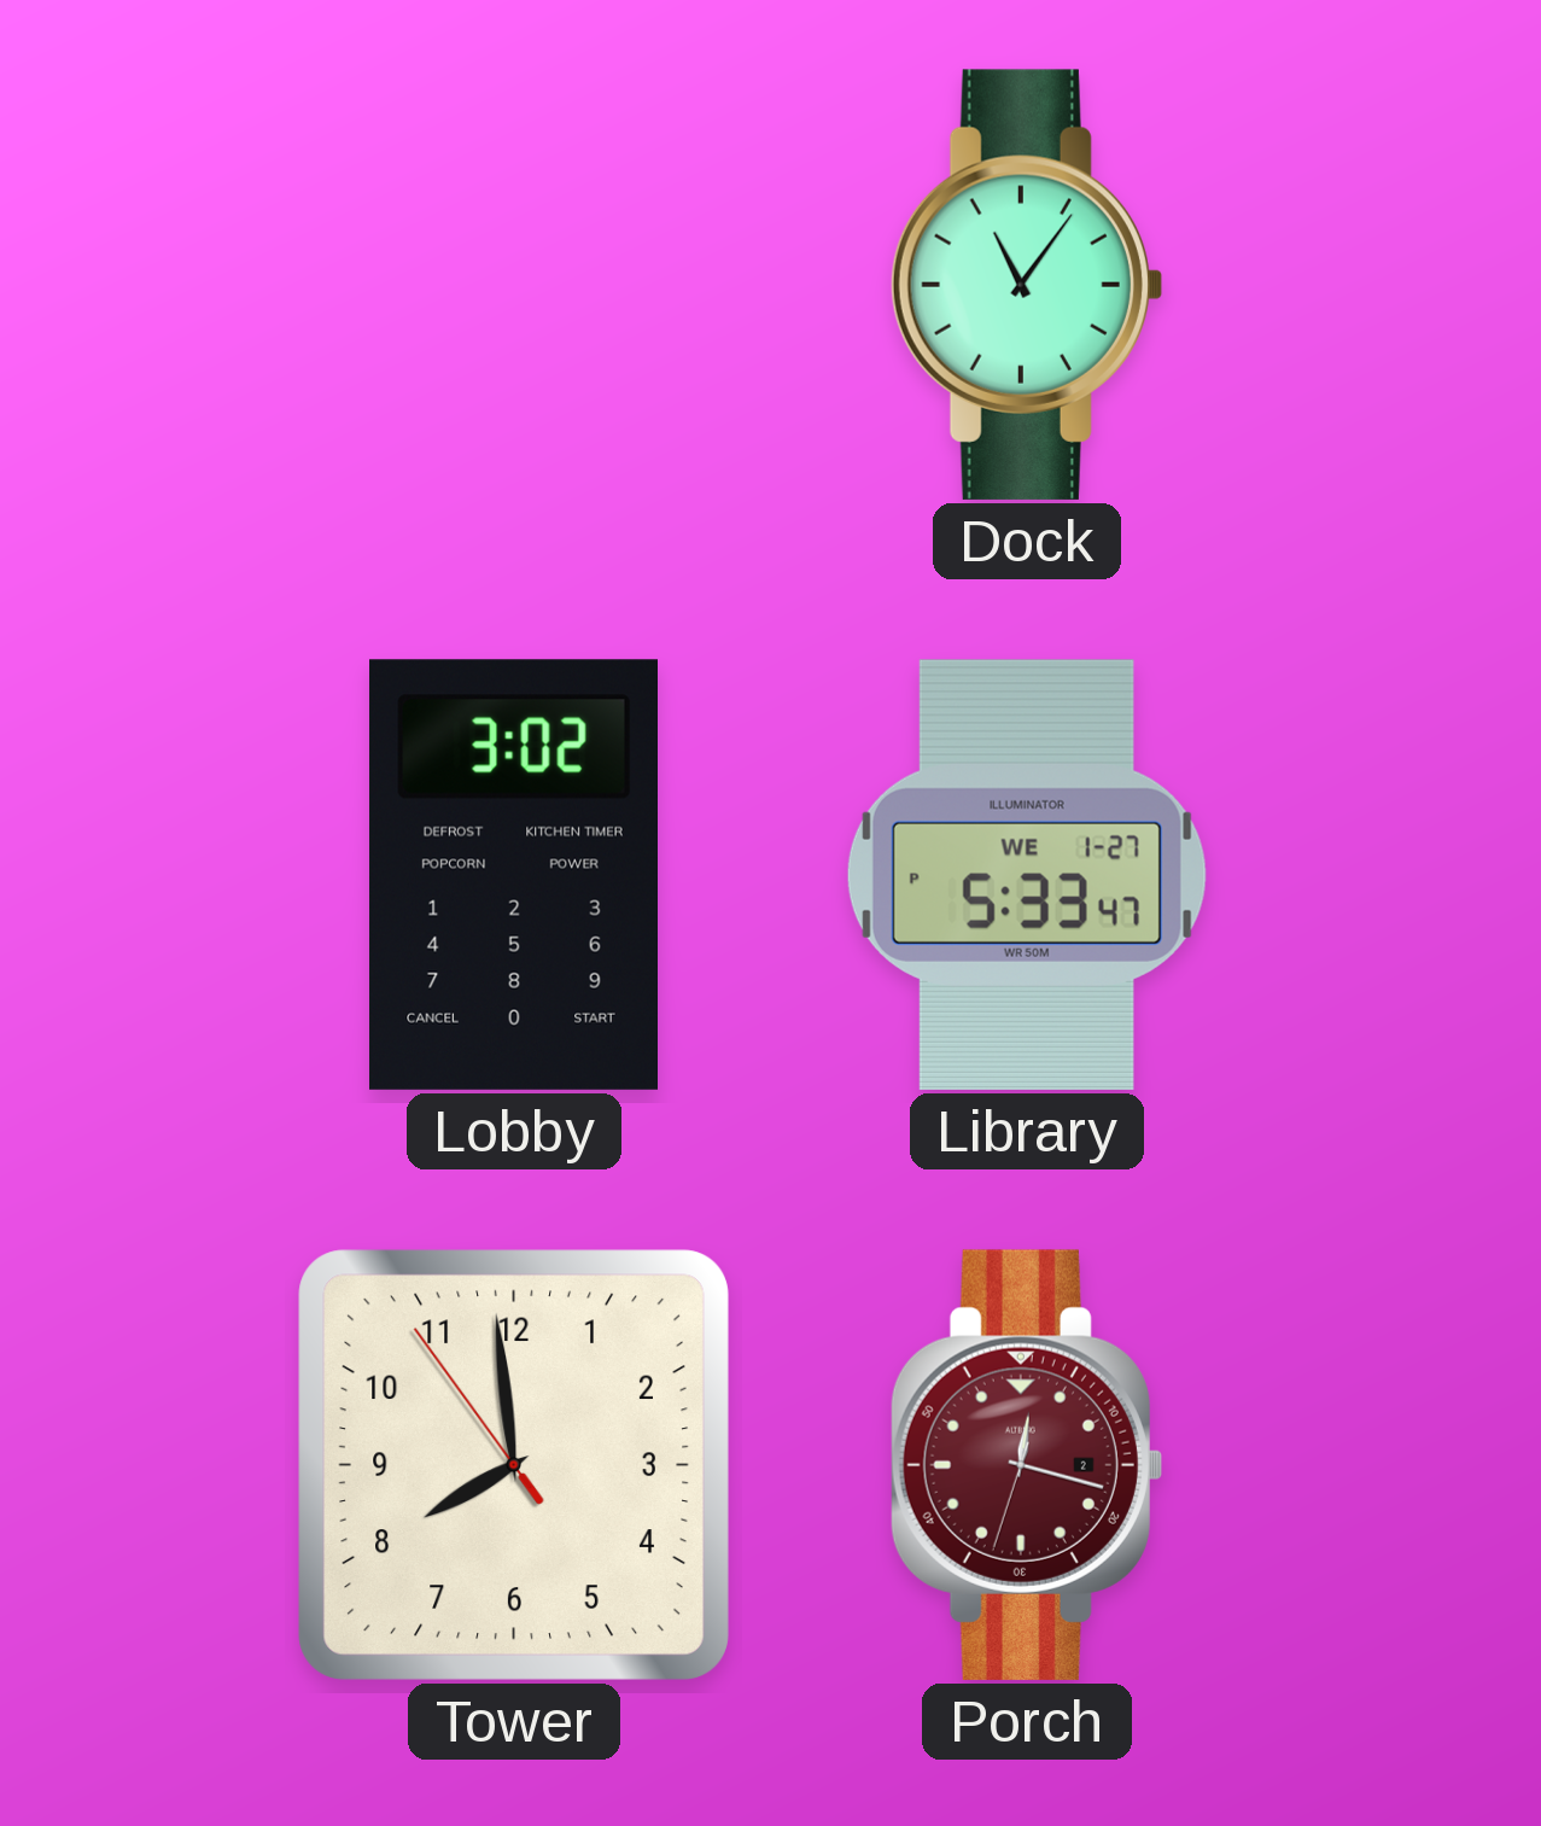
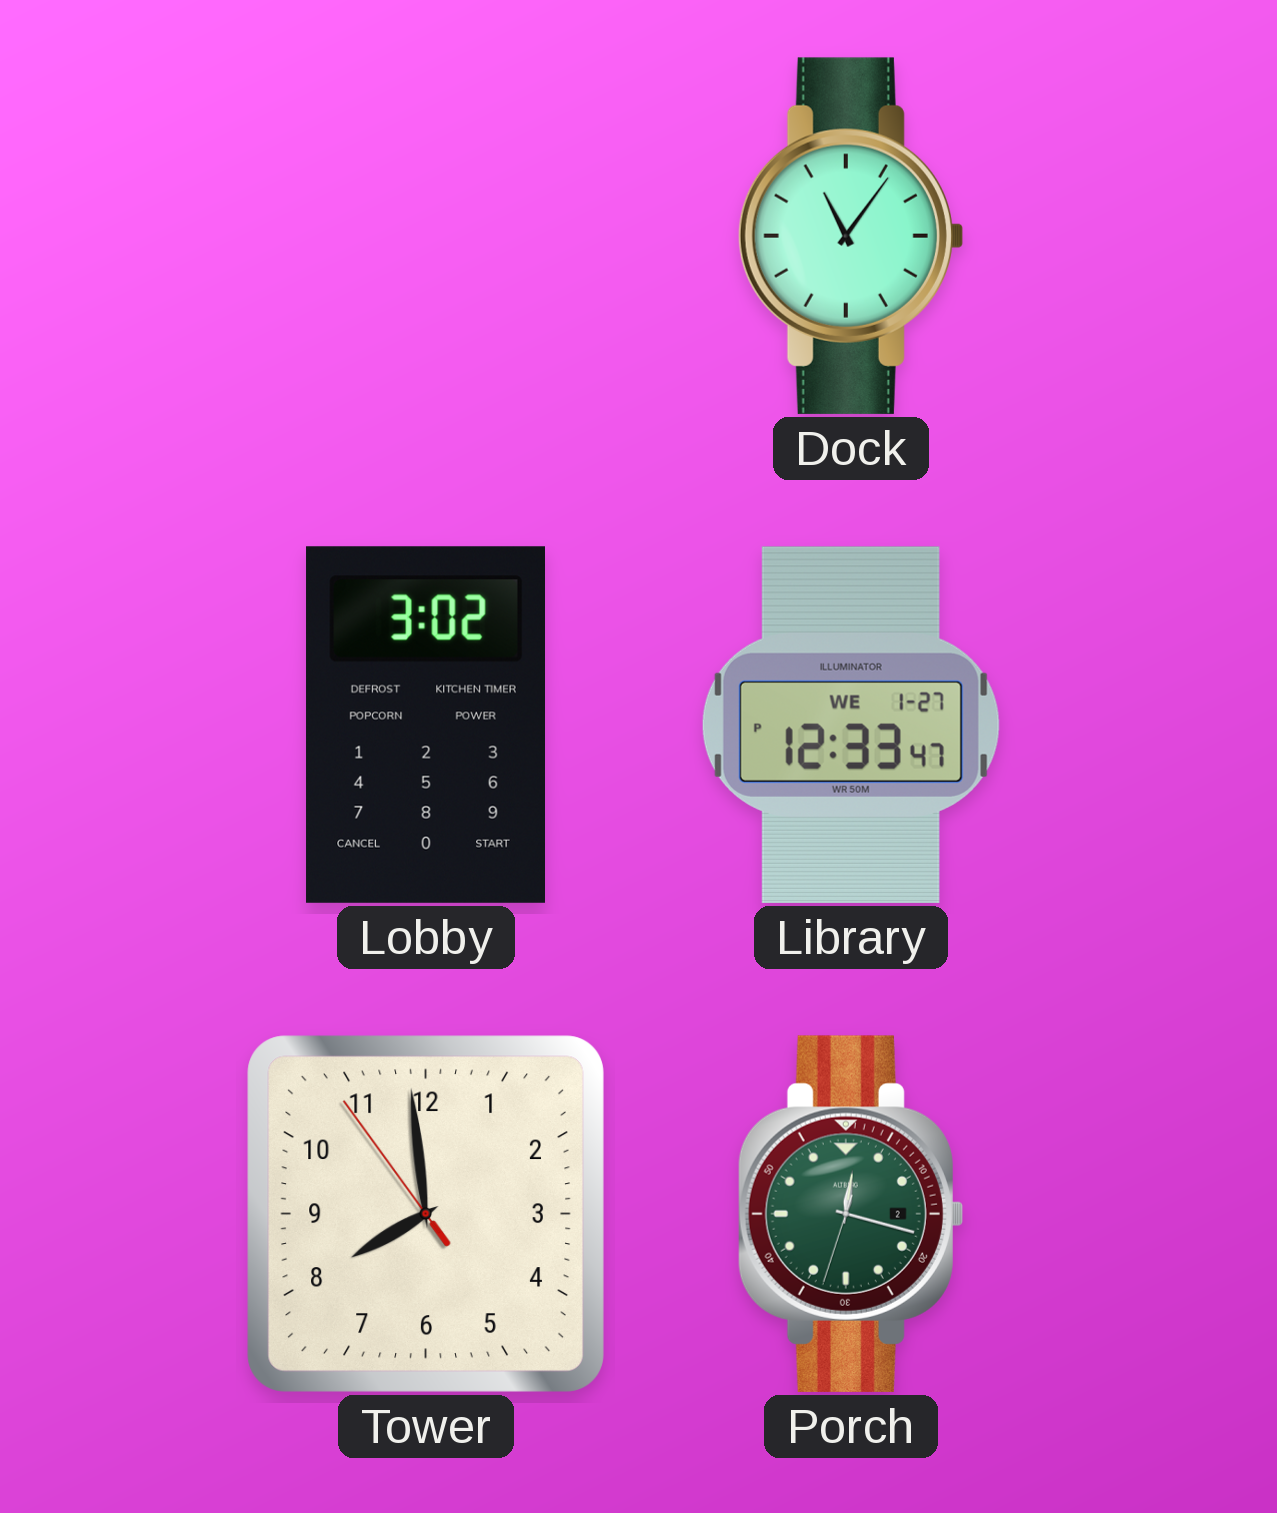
Library: 5:33 -> 12:33
Porch dial: burgundy -> green
